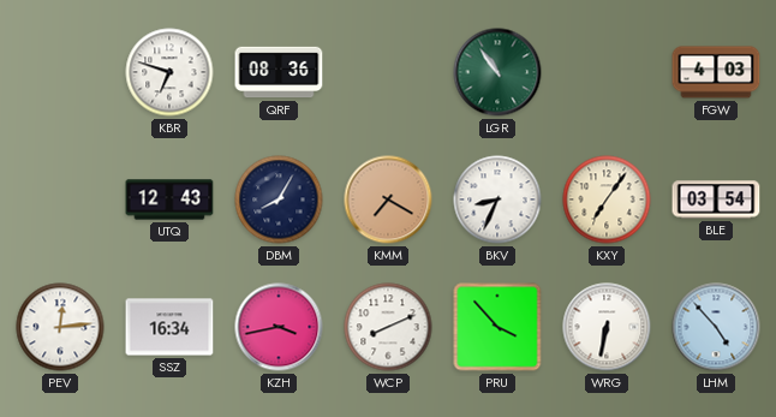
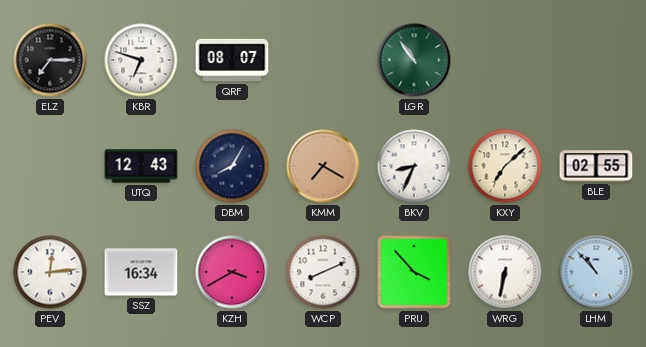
ELZ: none -> 7:15
QRF: 08:36 -> 08:07
FGW: 4:03 -> none
KXY: 7:06 -> 7:08
BLE: 03:54 -> 02:55
KZH: 3:43 -> 3:40
LHM: 4:53 -> 10:53
